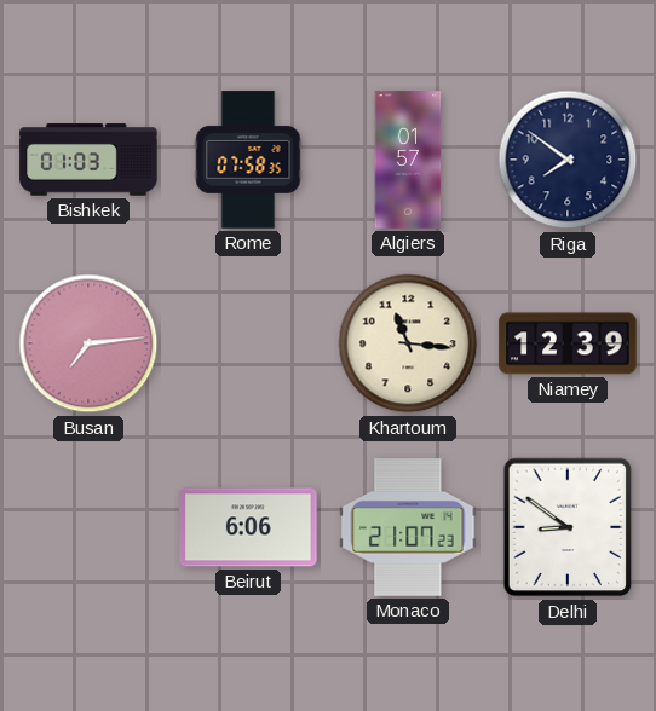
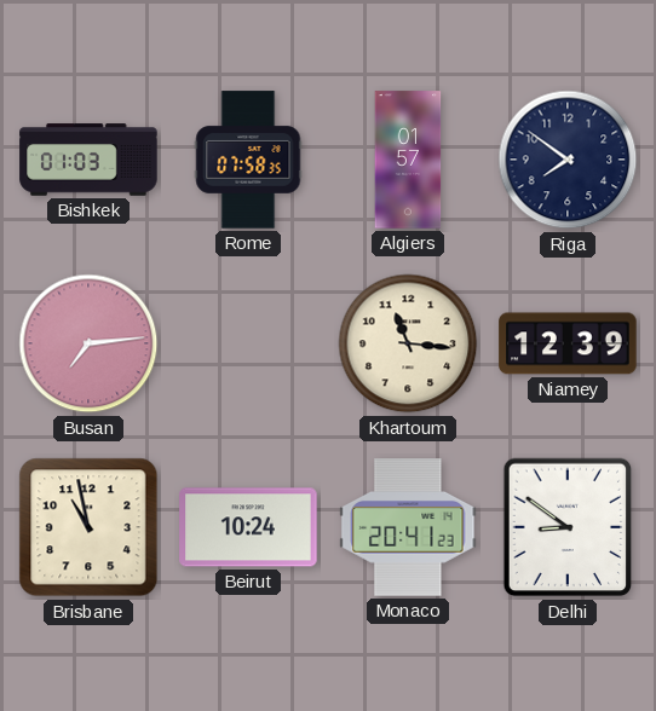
Brisbane: none -> 10:58
Beirut: 6:06 -> 10:24
Monaco: 21:07 -> 20:41
